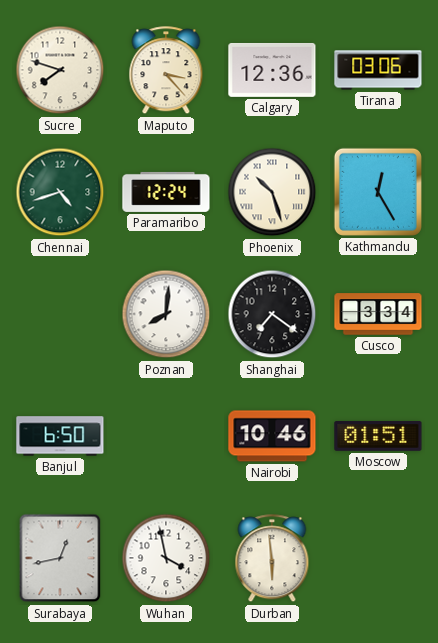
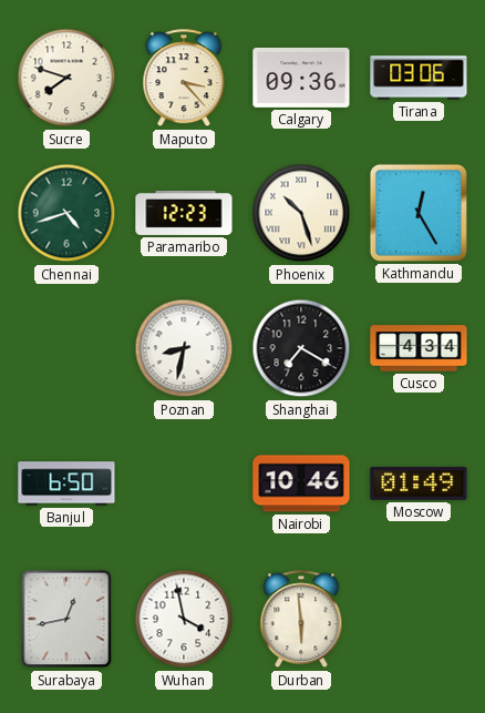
Calgary: 12:36 -> 09:36
Paramaribo: 12:24 -> 12:23
Poznan: 8:01 -> 8:32
Shanghai: 7:21 -> 7:20
Cusco: 3:34 -> 4:34
Moscow: 01:51 -> 01:49
